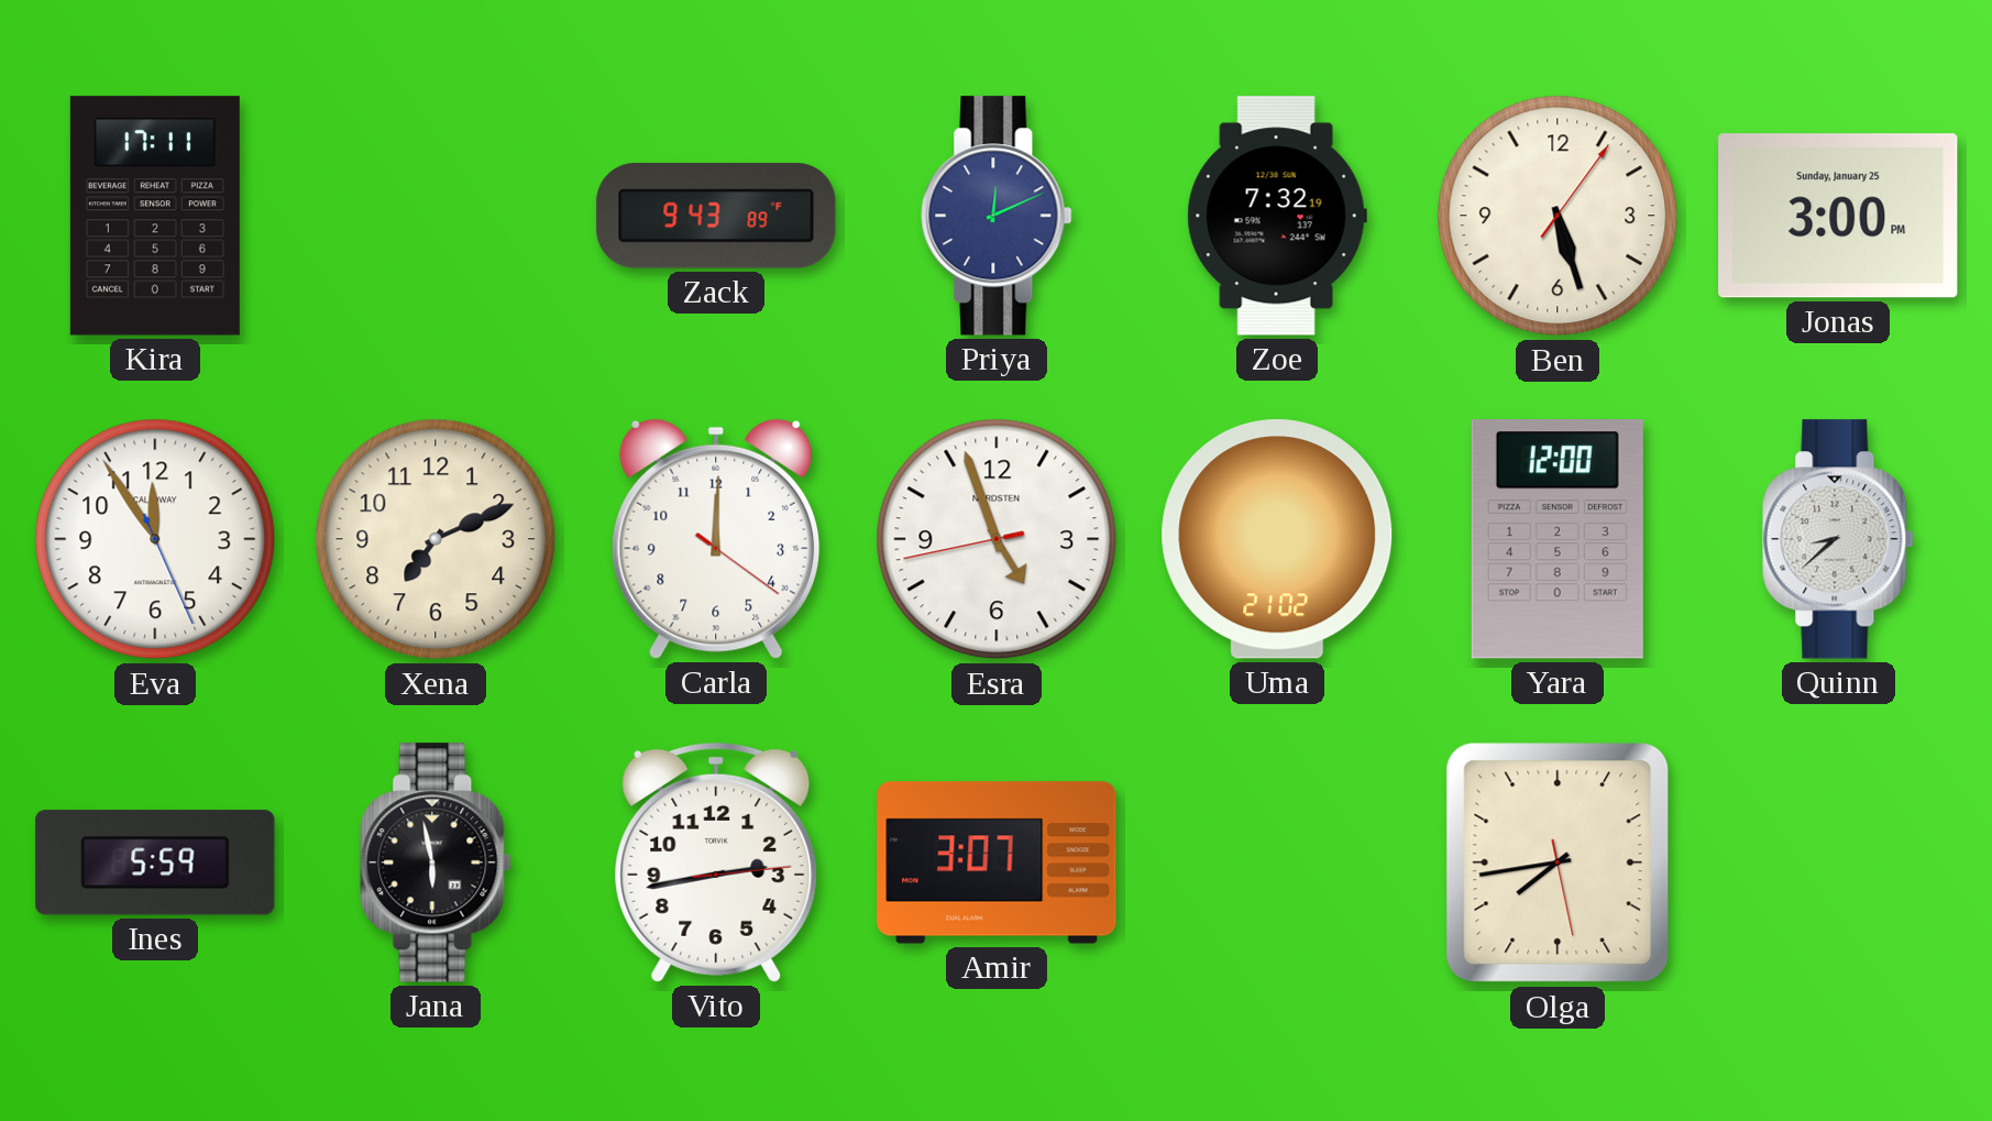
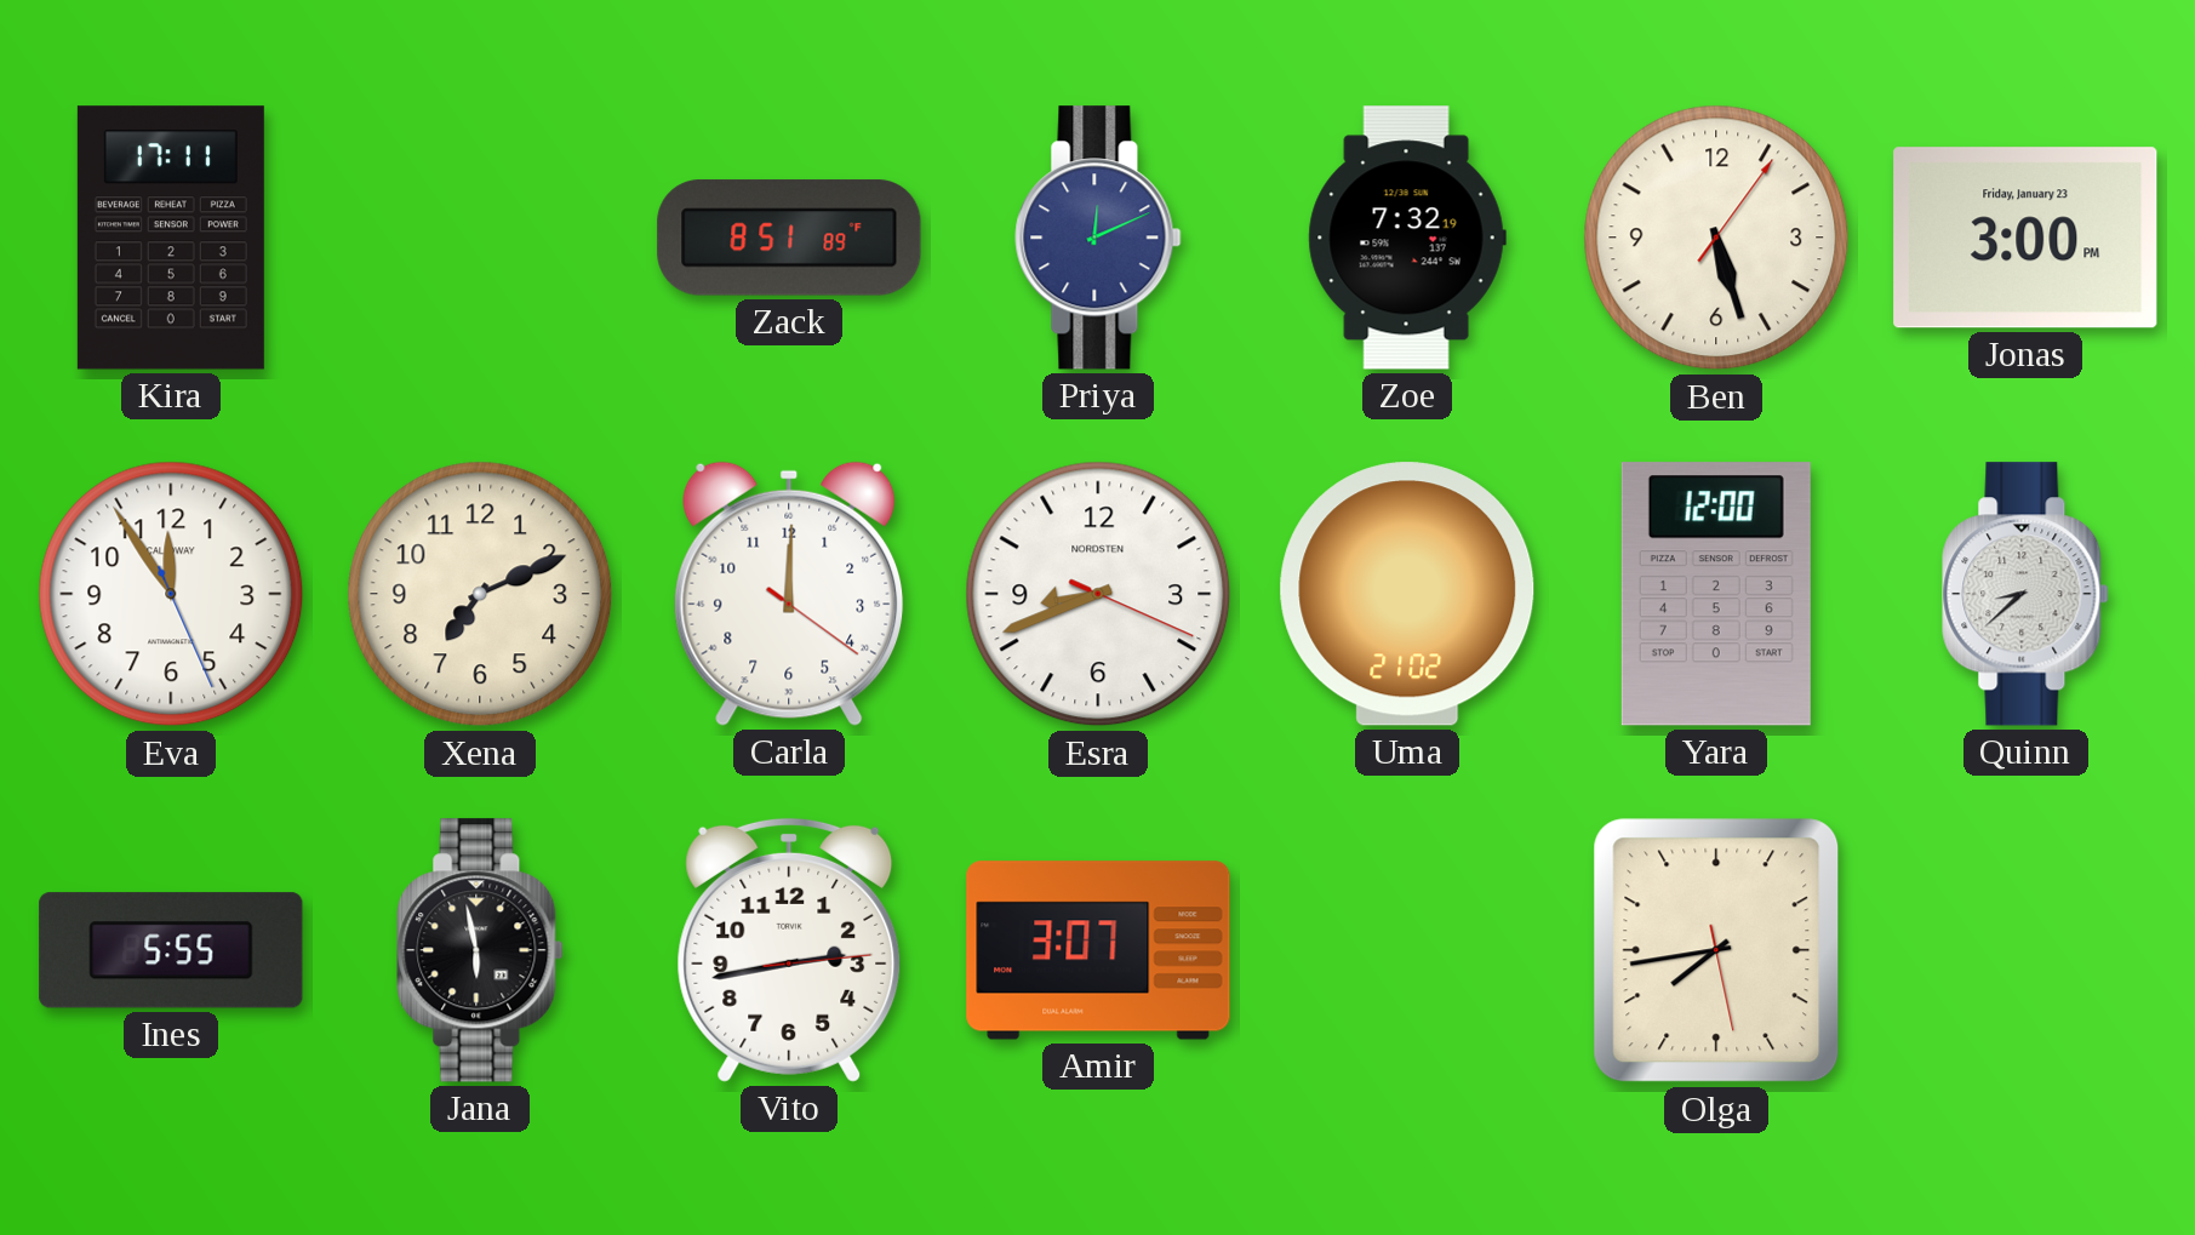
Zack: 9:43 -> 8:51
Jonas date: Sunday, January 25 -> Friday, January 23
Esra: 4:56 -> 8:41
Ines: 5:59 -> 5:55
